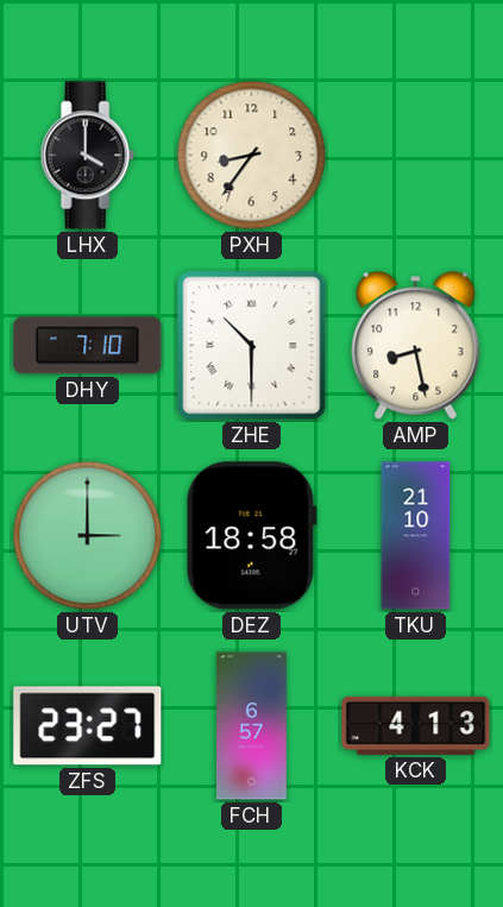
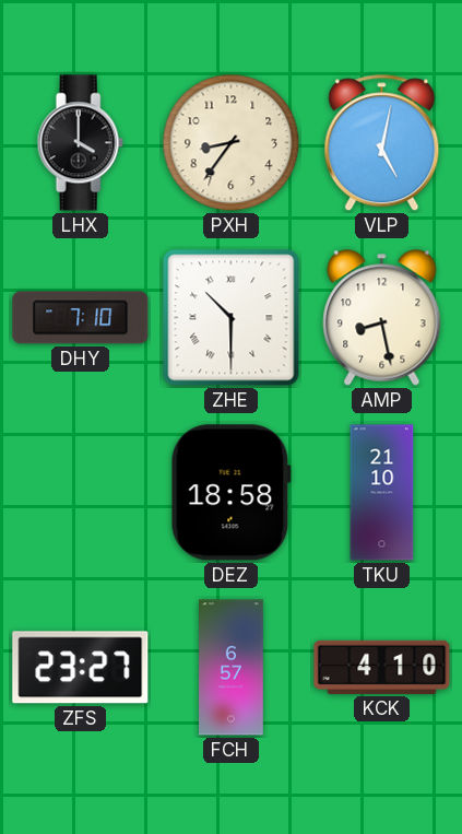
VLP: none -> 5:02
UTV: 3:00 -> none
KCK: 4:13 -> 4:10
